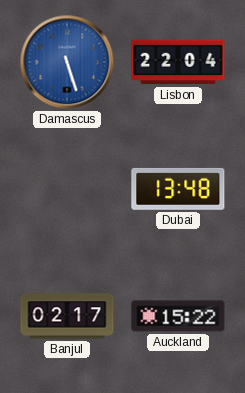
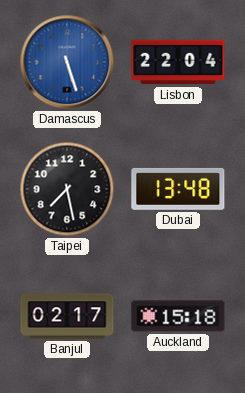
Taipei: none -> 7:28
Auckland: 15:22 -> 15:18
